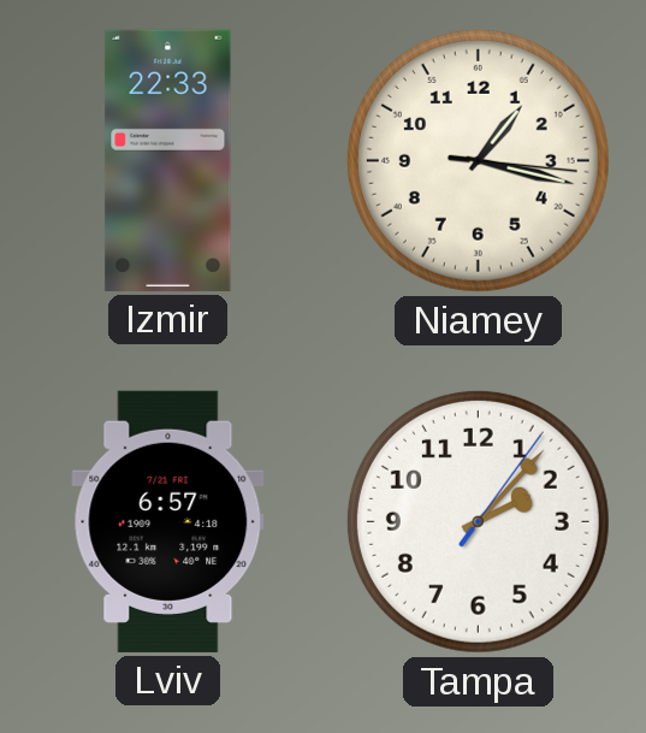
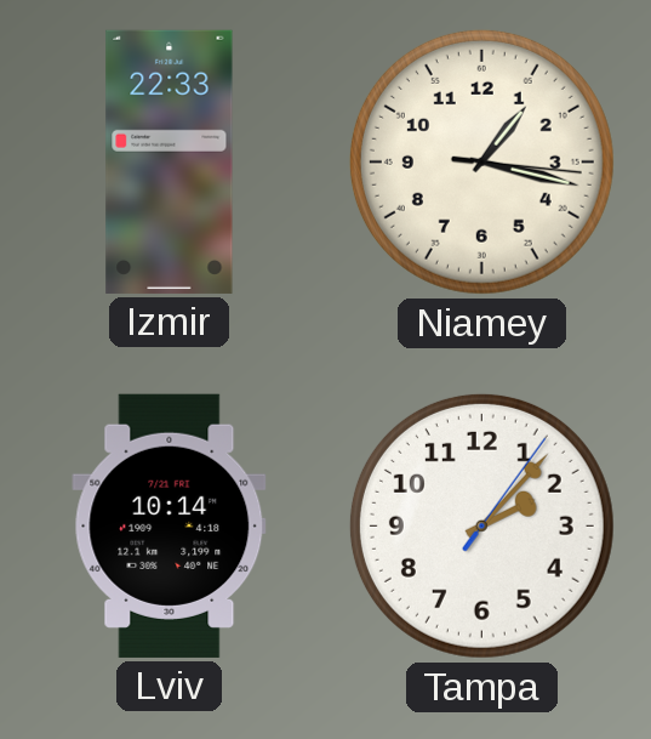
Lviv: 6:57 -> 10:14
